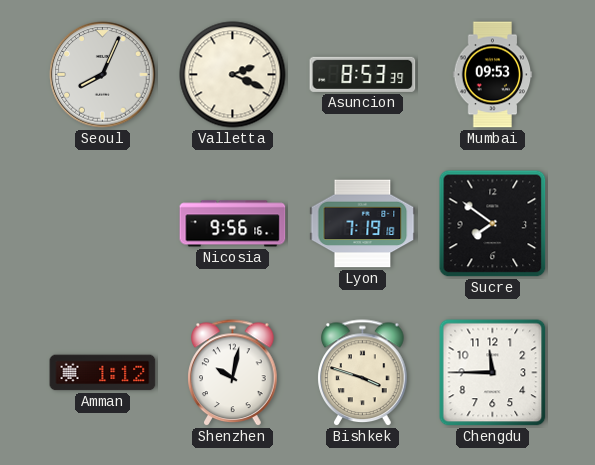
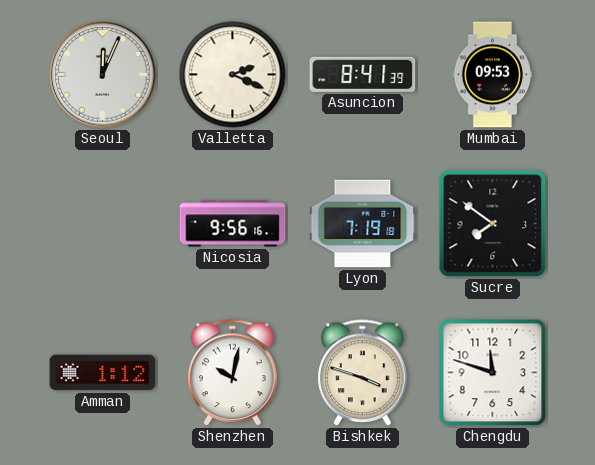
Seoul: 8:04 -> 12:04
Asuncion: 8:53 -> 8:41
Chengdu: 11:45 -> 11:48
